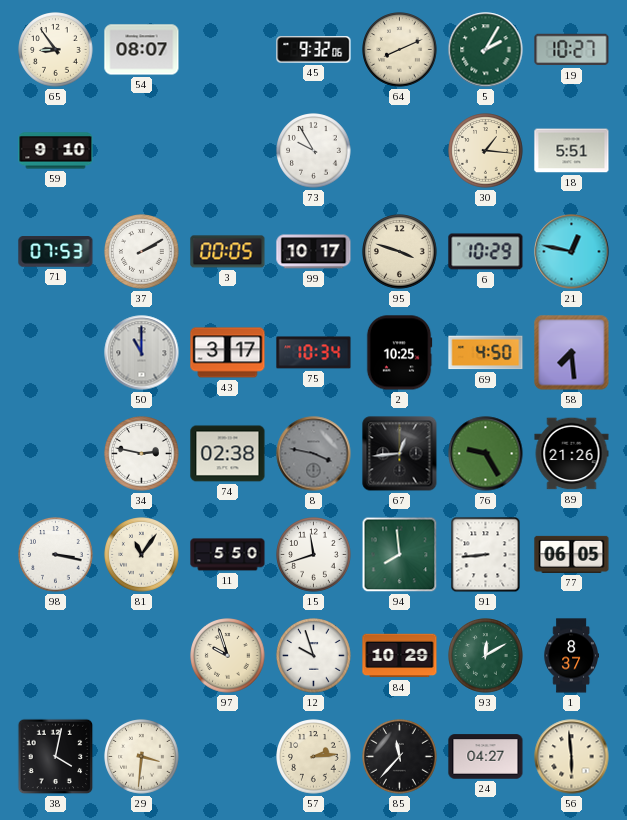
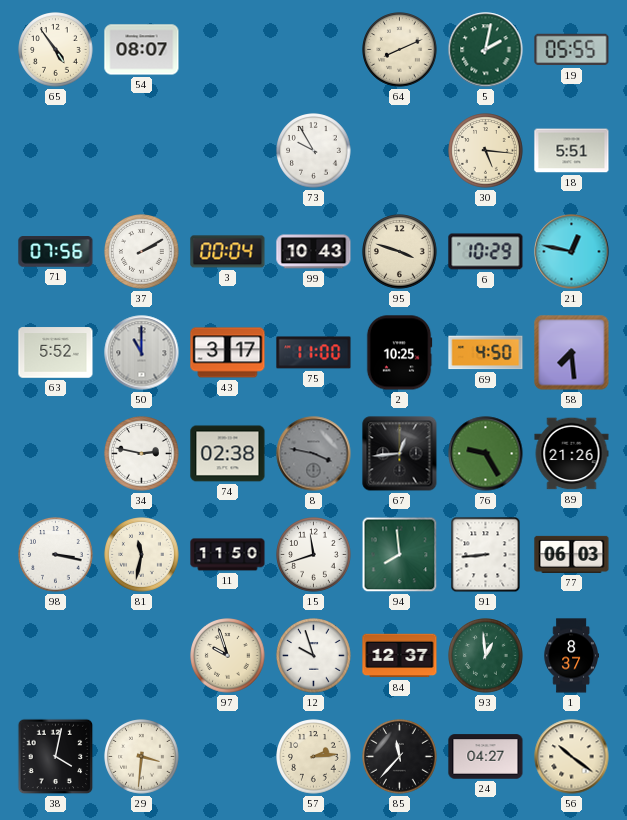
65: 8:54 -> 4:54
45: 9:32 -> none
5: 2:05 -> 2:02
19: 10:27 -> 05:55
59: 9:10 -> none
30: 1:16 -> 5:16
71: 07:53 -> 07:56
3: 00:05 -> 00:04
99: 10:17 -> 10:43
63: none -> 5:52
75: 10:34 -> 11:00
81: 11:06 -> 11:32
11: 5:50 -> 11:50
77: 06:05 -> 06:03
84: 10:29 -> 12:37
93: 12:10 -> 12:59
56: 5:59 -> 10:21
